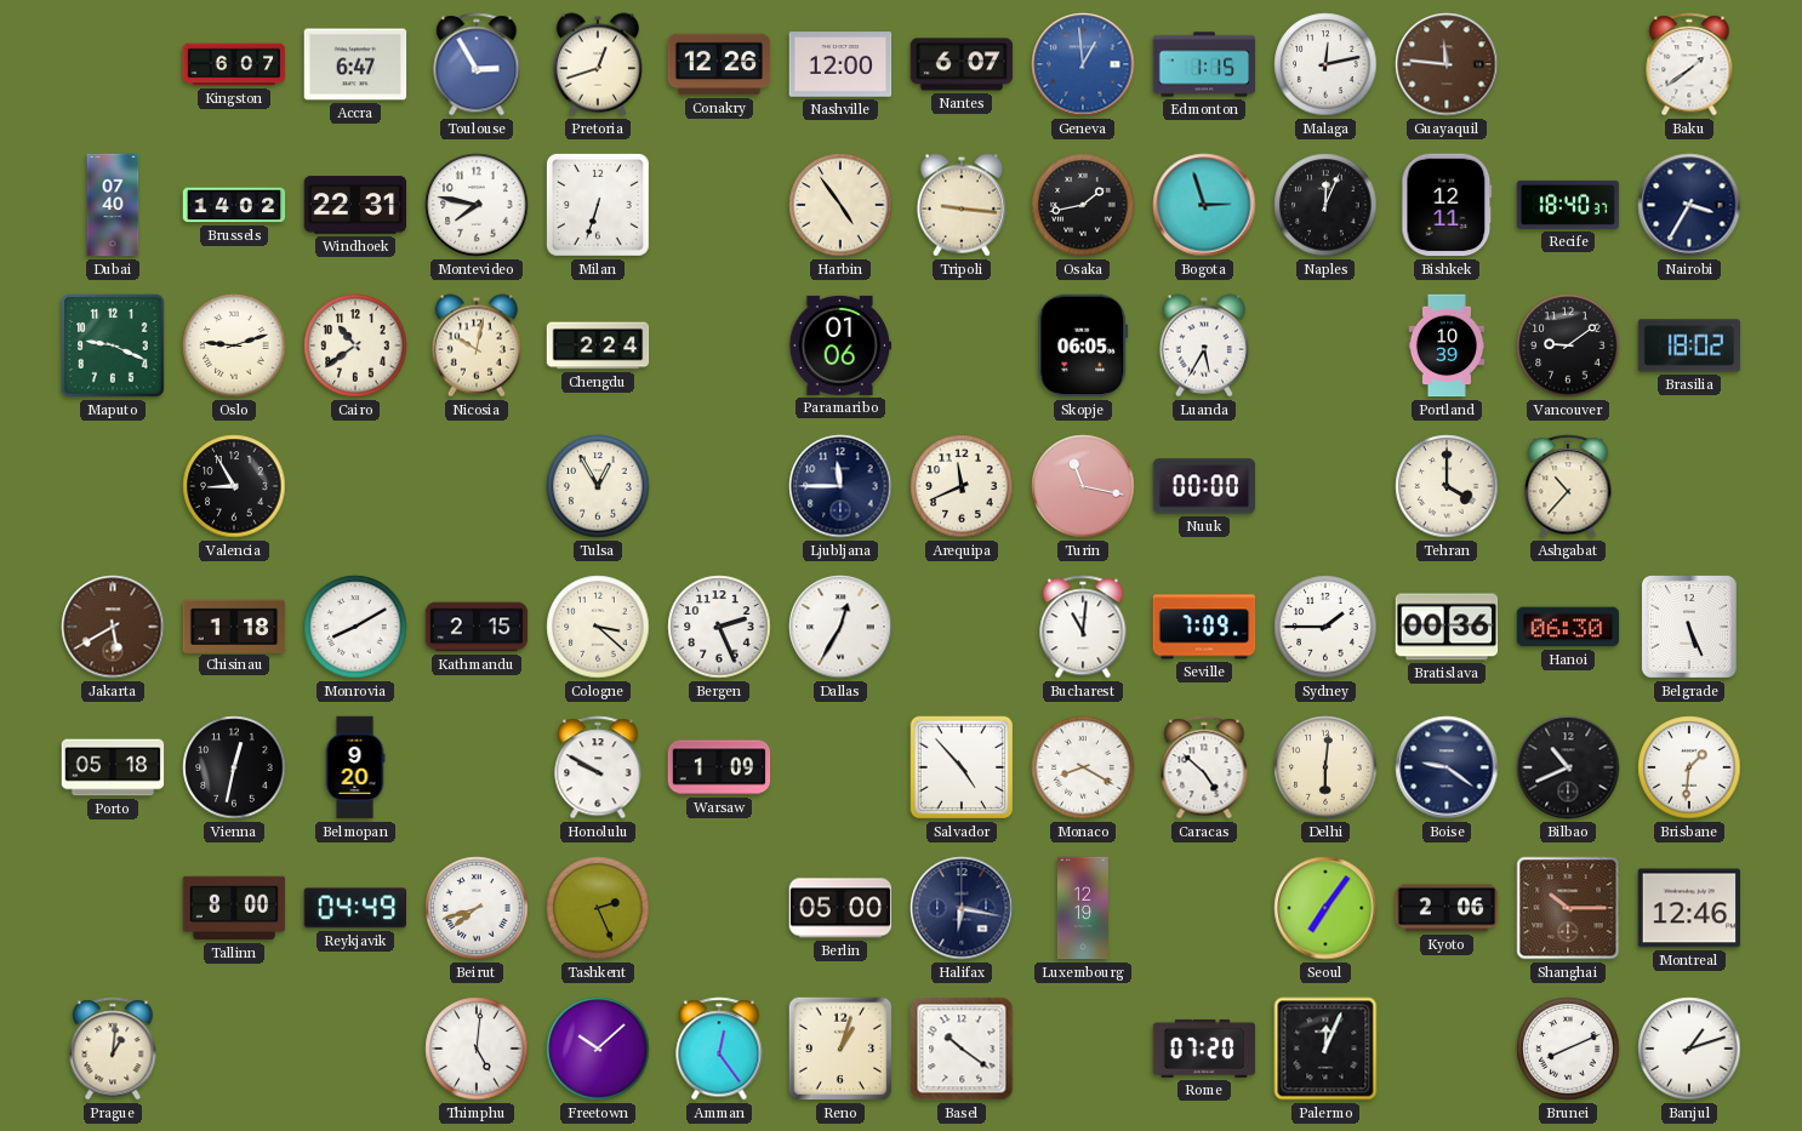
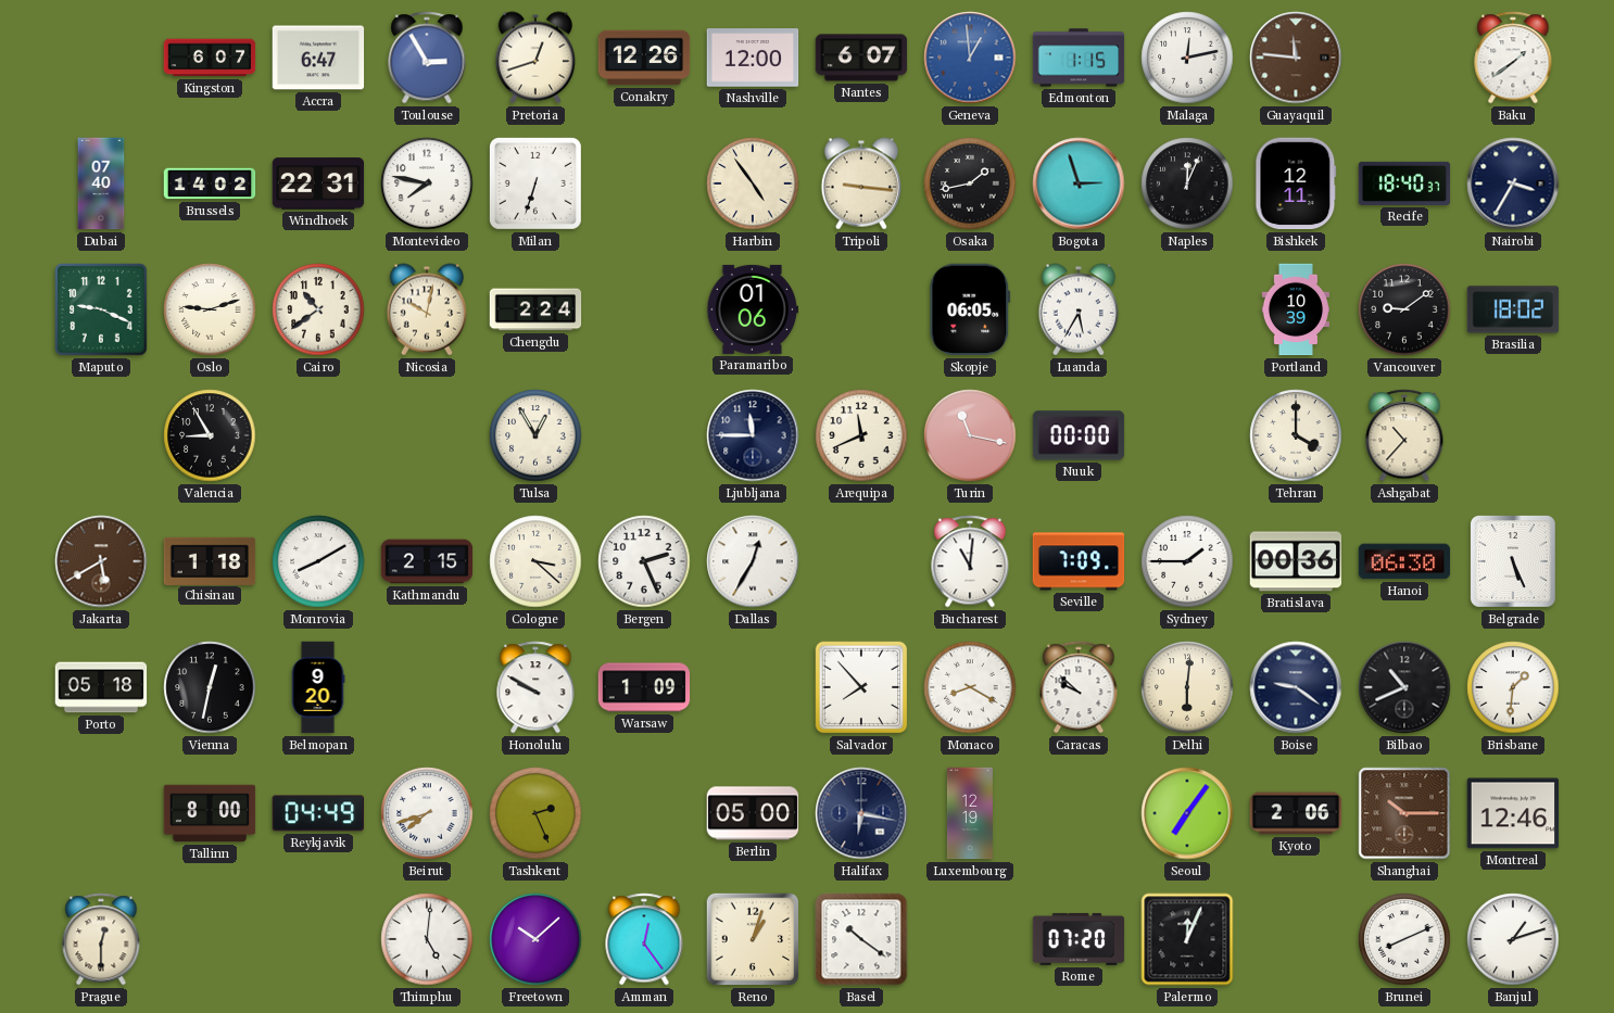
Salvador: 4:53 -> 7:53
Caracas: 4:52 -> 9:52
Prague: 1:01 -> 12:30
